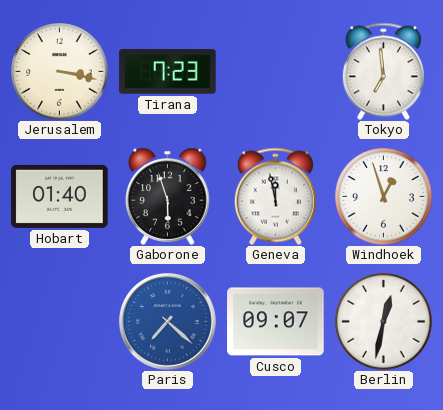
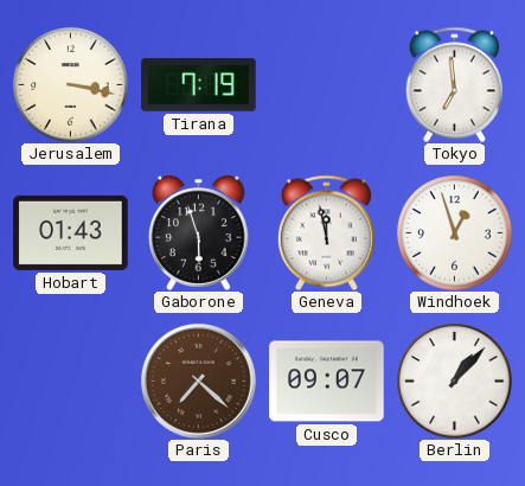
Tirana: 7:23 -> 7:19
Hobart: 01:40 -> 01:43
Paris dial: blue -> brown
Berlin: 12:32 -> 1:07
